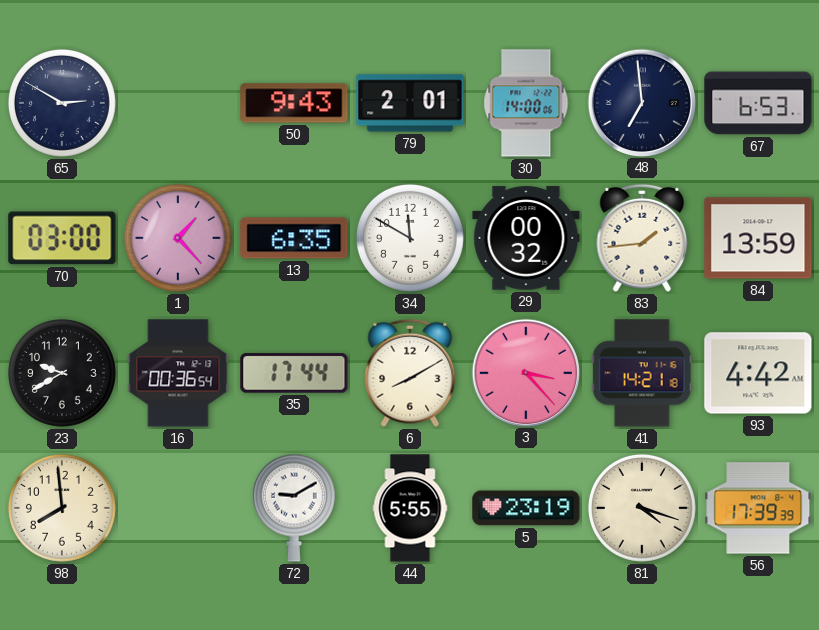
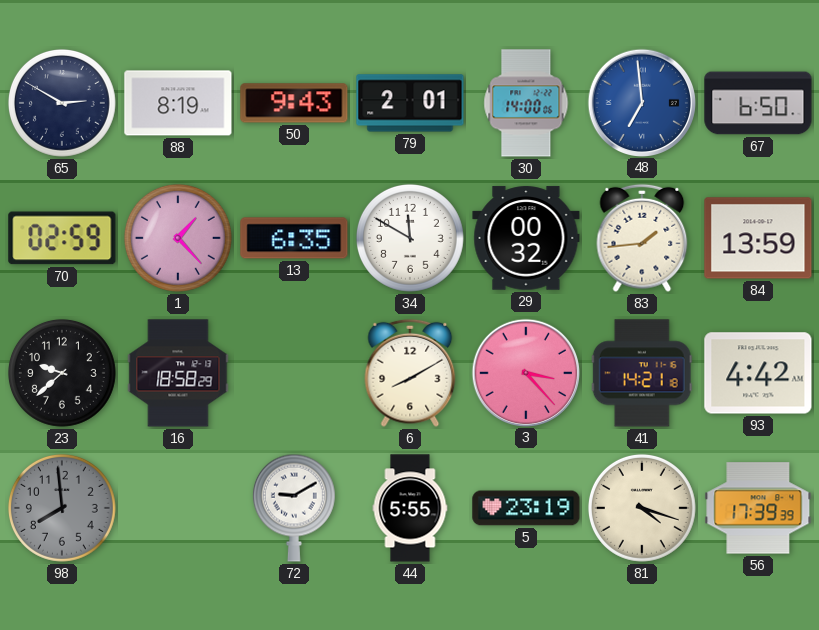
88: none -> 8:19
48 dial: navy -> blue
67: 6:53 -> 6:50
70: 03:00 -> 02:59
23: 9:40 -> 9:38
16: 00:36 -> 18:58
35: 17:44 -> none
98 dial: cream -> grey
